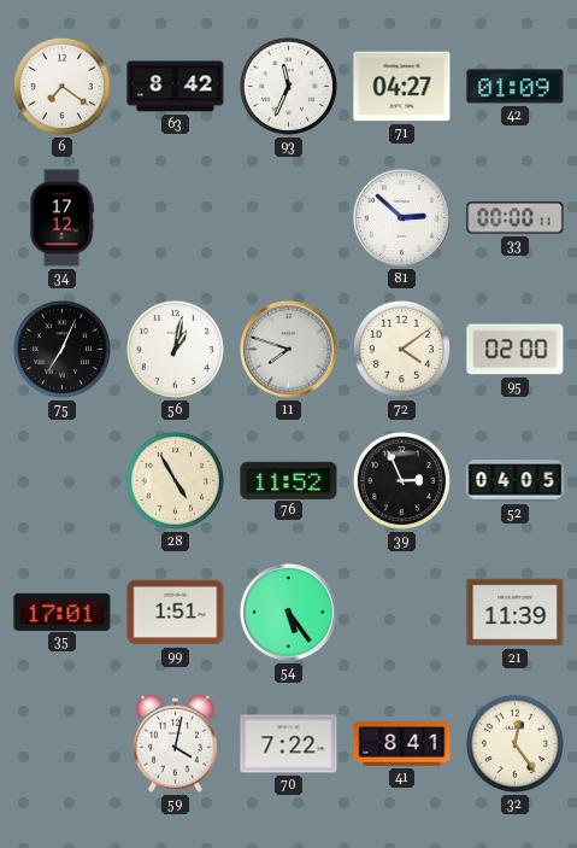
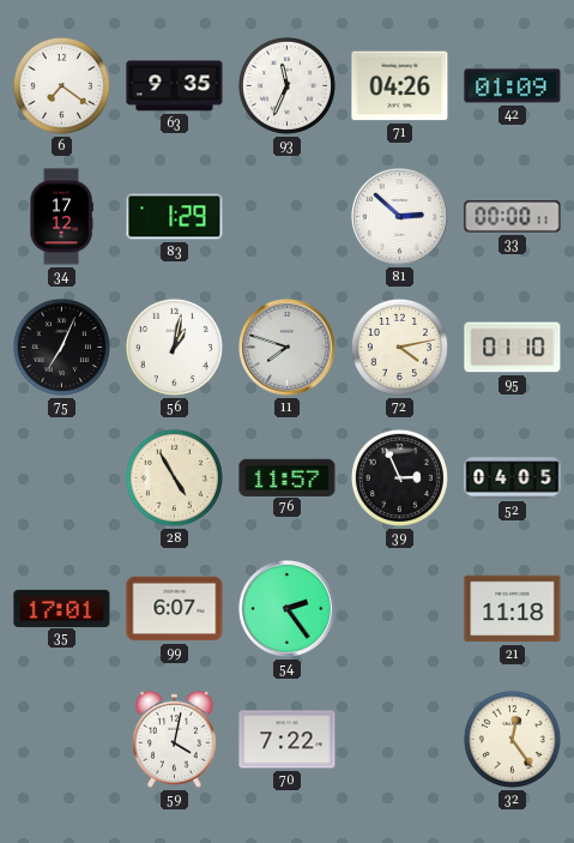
63: 8:42 -> 9:35
71: 04:27 -> 04:26
83: none -> 1:29
72: 4:09 -> 4:13
95: 02:00 -> 01:10
76: 11:52 -> 11:57
99: 1:51 -> 6:07
54: 5:24 -> 2:24
21: 11:39 -> 11:18
41: 8:41 -> none
